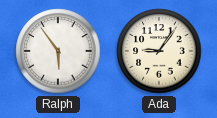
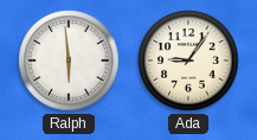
Ralph: 5:54 -> 5:59
